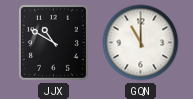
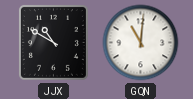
GQN: 11:00 -> 11:01
